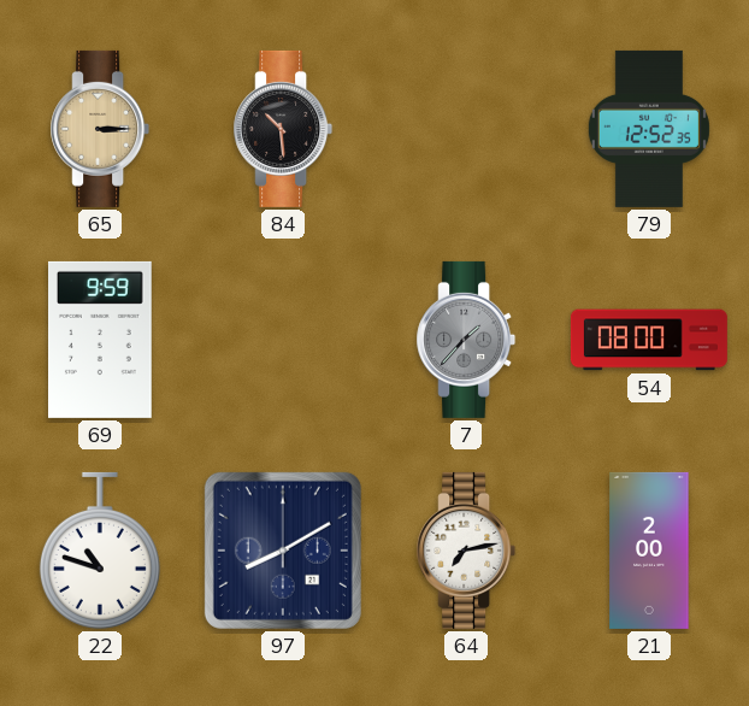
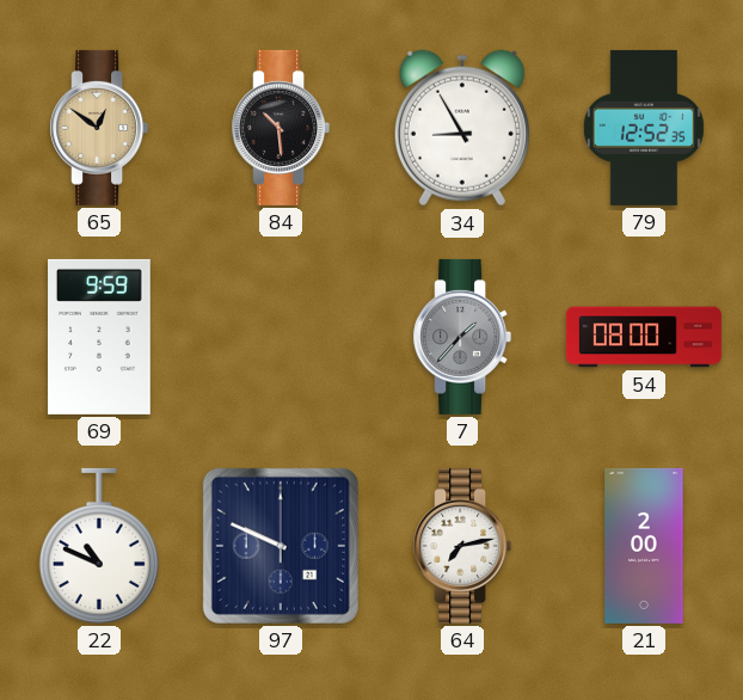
65: 3:15 -> 12:51
34: none -> 8:55
22: 10:48 -> 10:49
97: 8:10 -> 9:49
